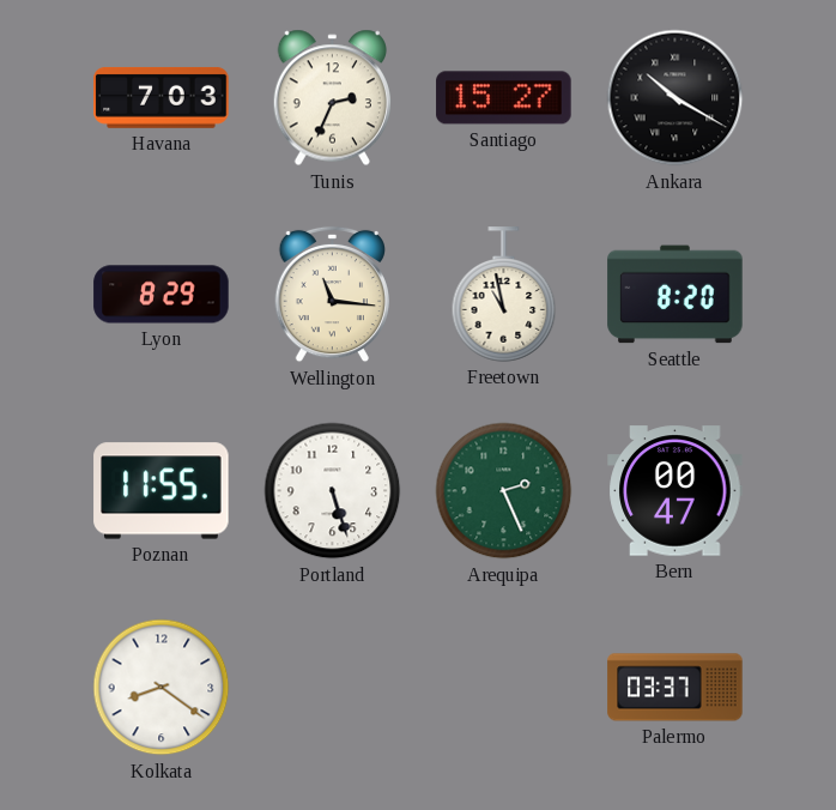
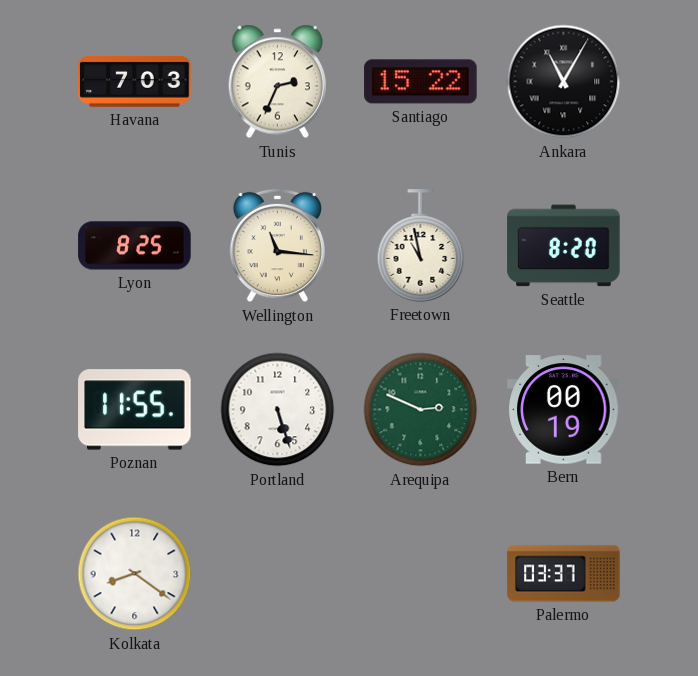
Santiago: 15:27 -> 15:22
Ankara: 10:20 -> 11:05
Lyon: 8:29 -> 8:25
Arequipa: 2:26 -> 2:49
Bern: 00:47 -> 00:19
